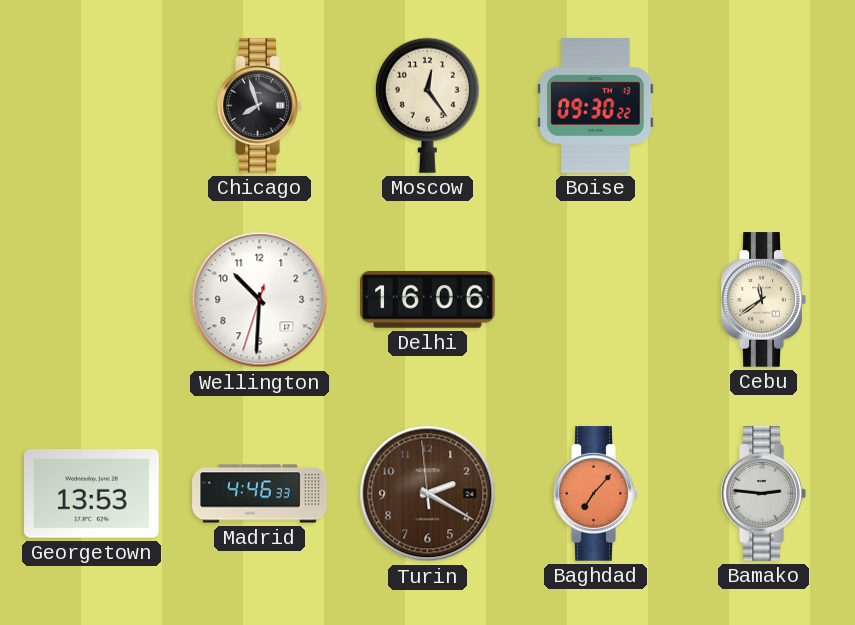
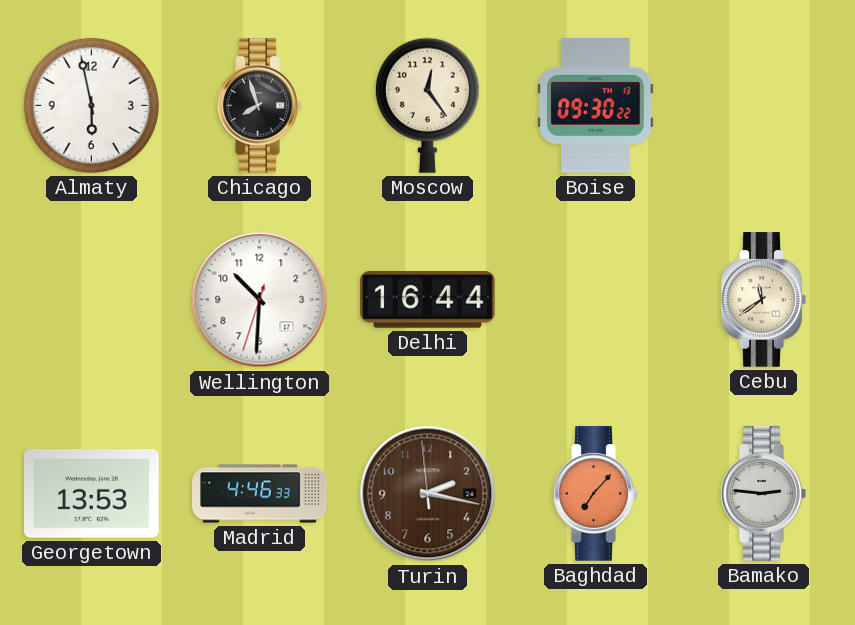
Almaty: none -> 5:58
Delhi: 16:06 -> 16:44
Turin: 2:19 -> 2:16
